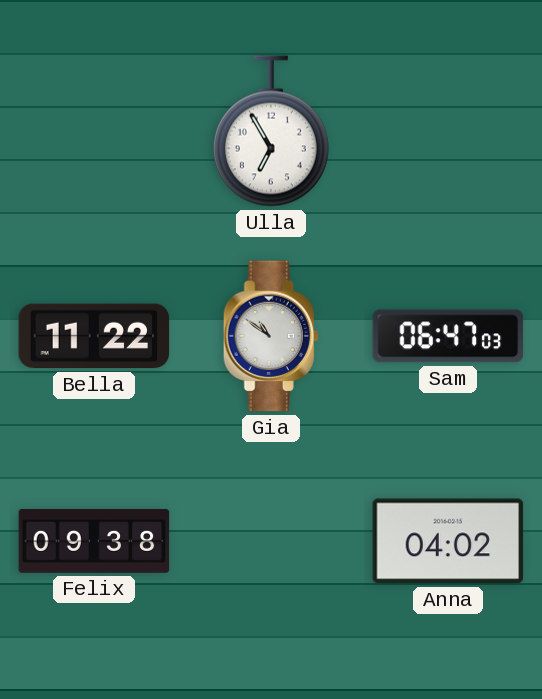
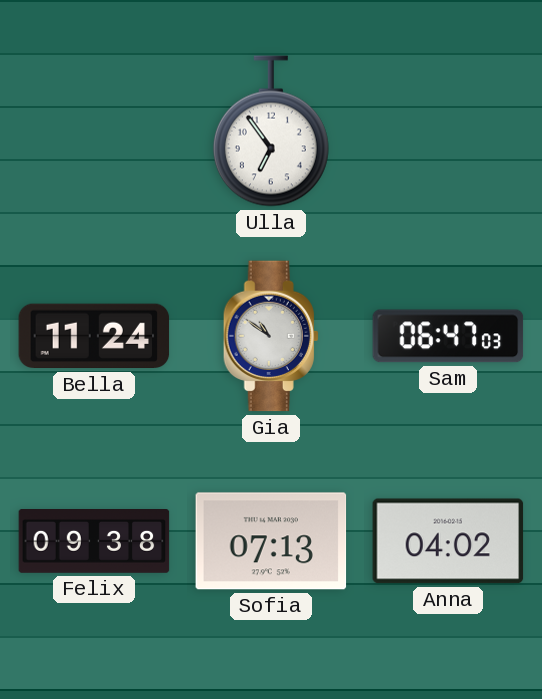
Ulla: 6:55 -> 6:54
Bella: 11:22 -> 11:24
Sofia: none -> 07:13
